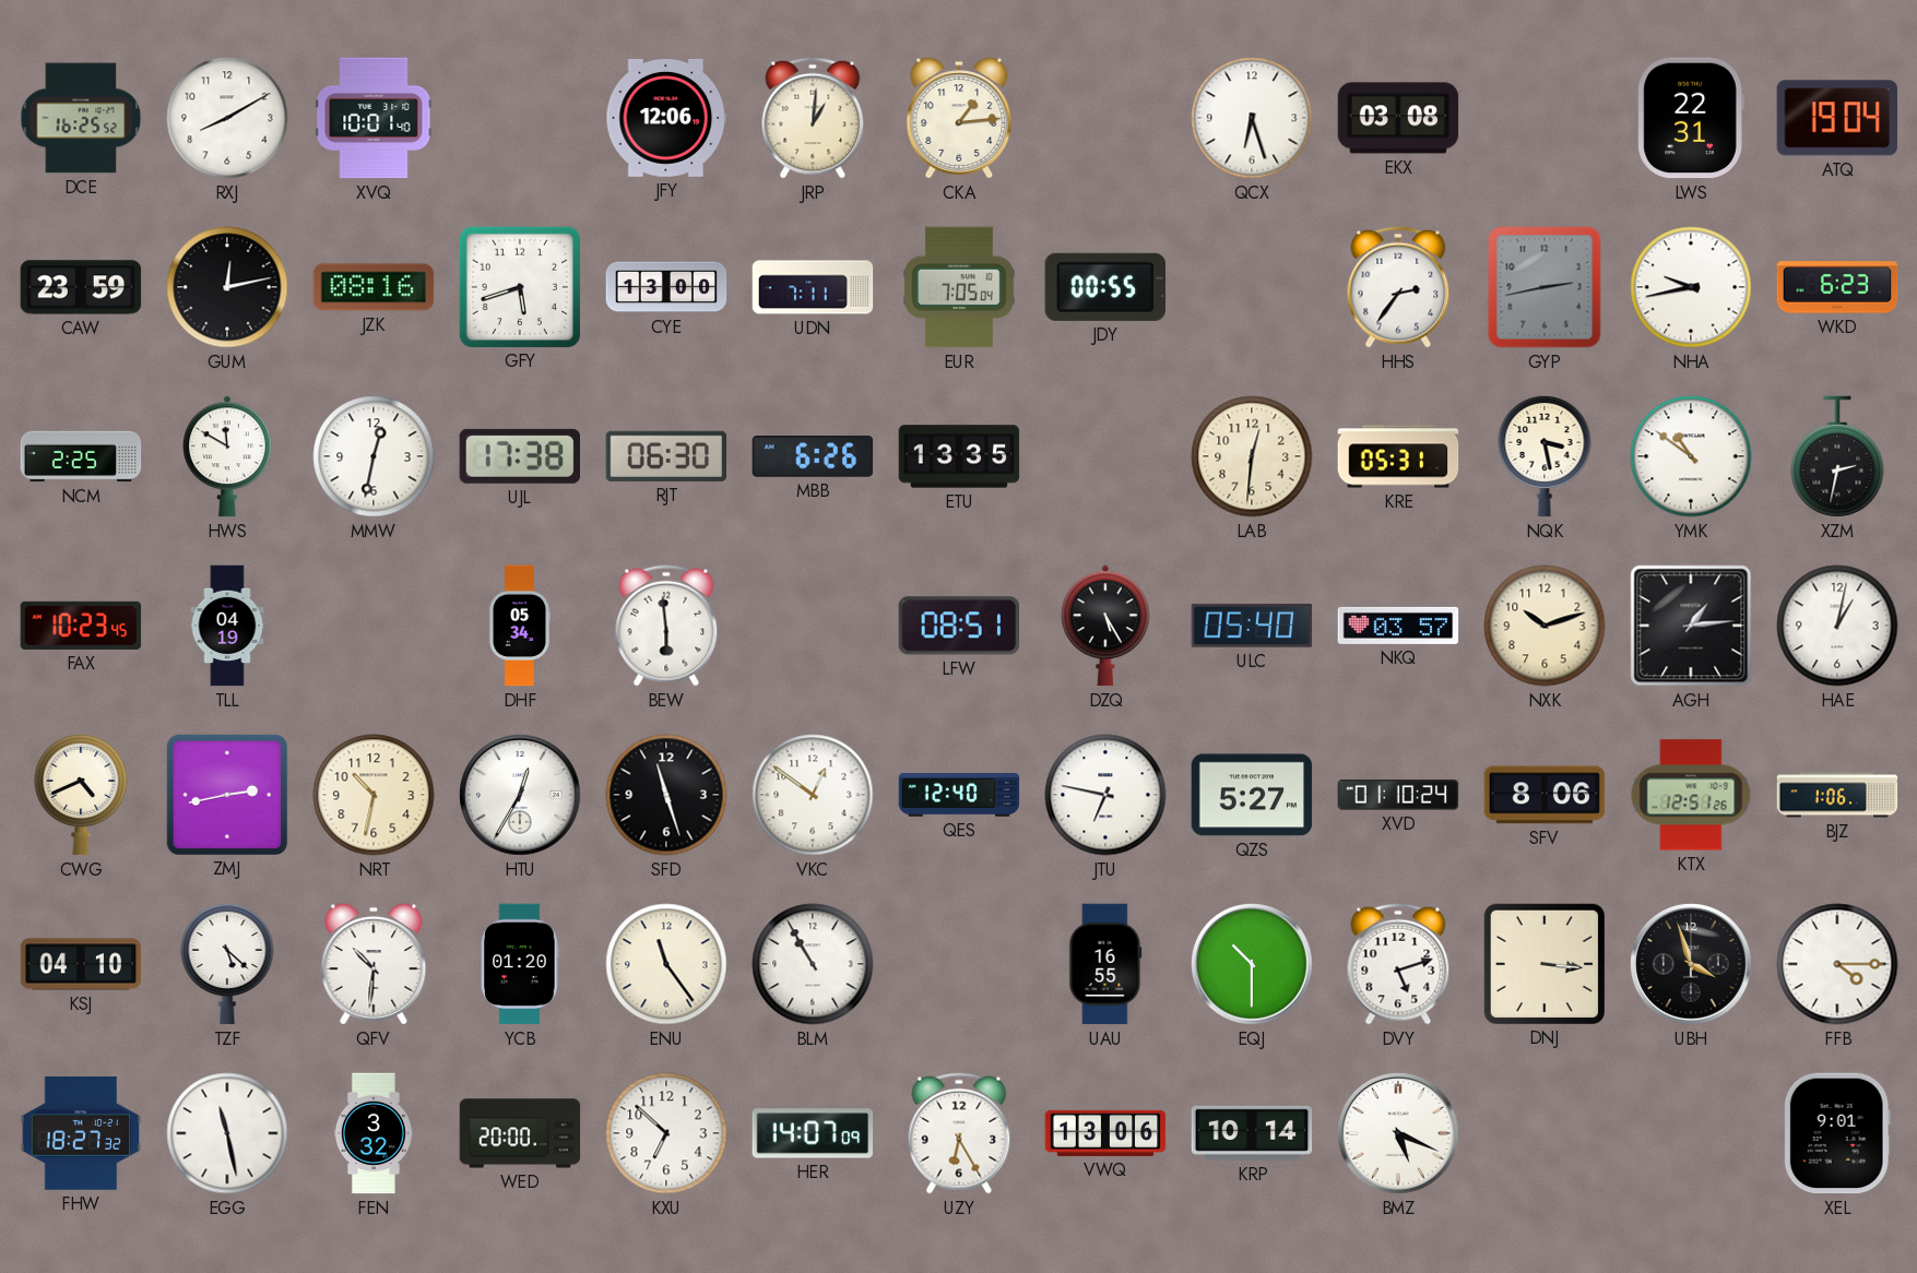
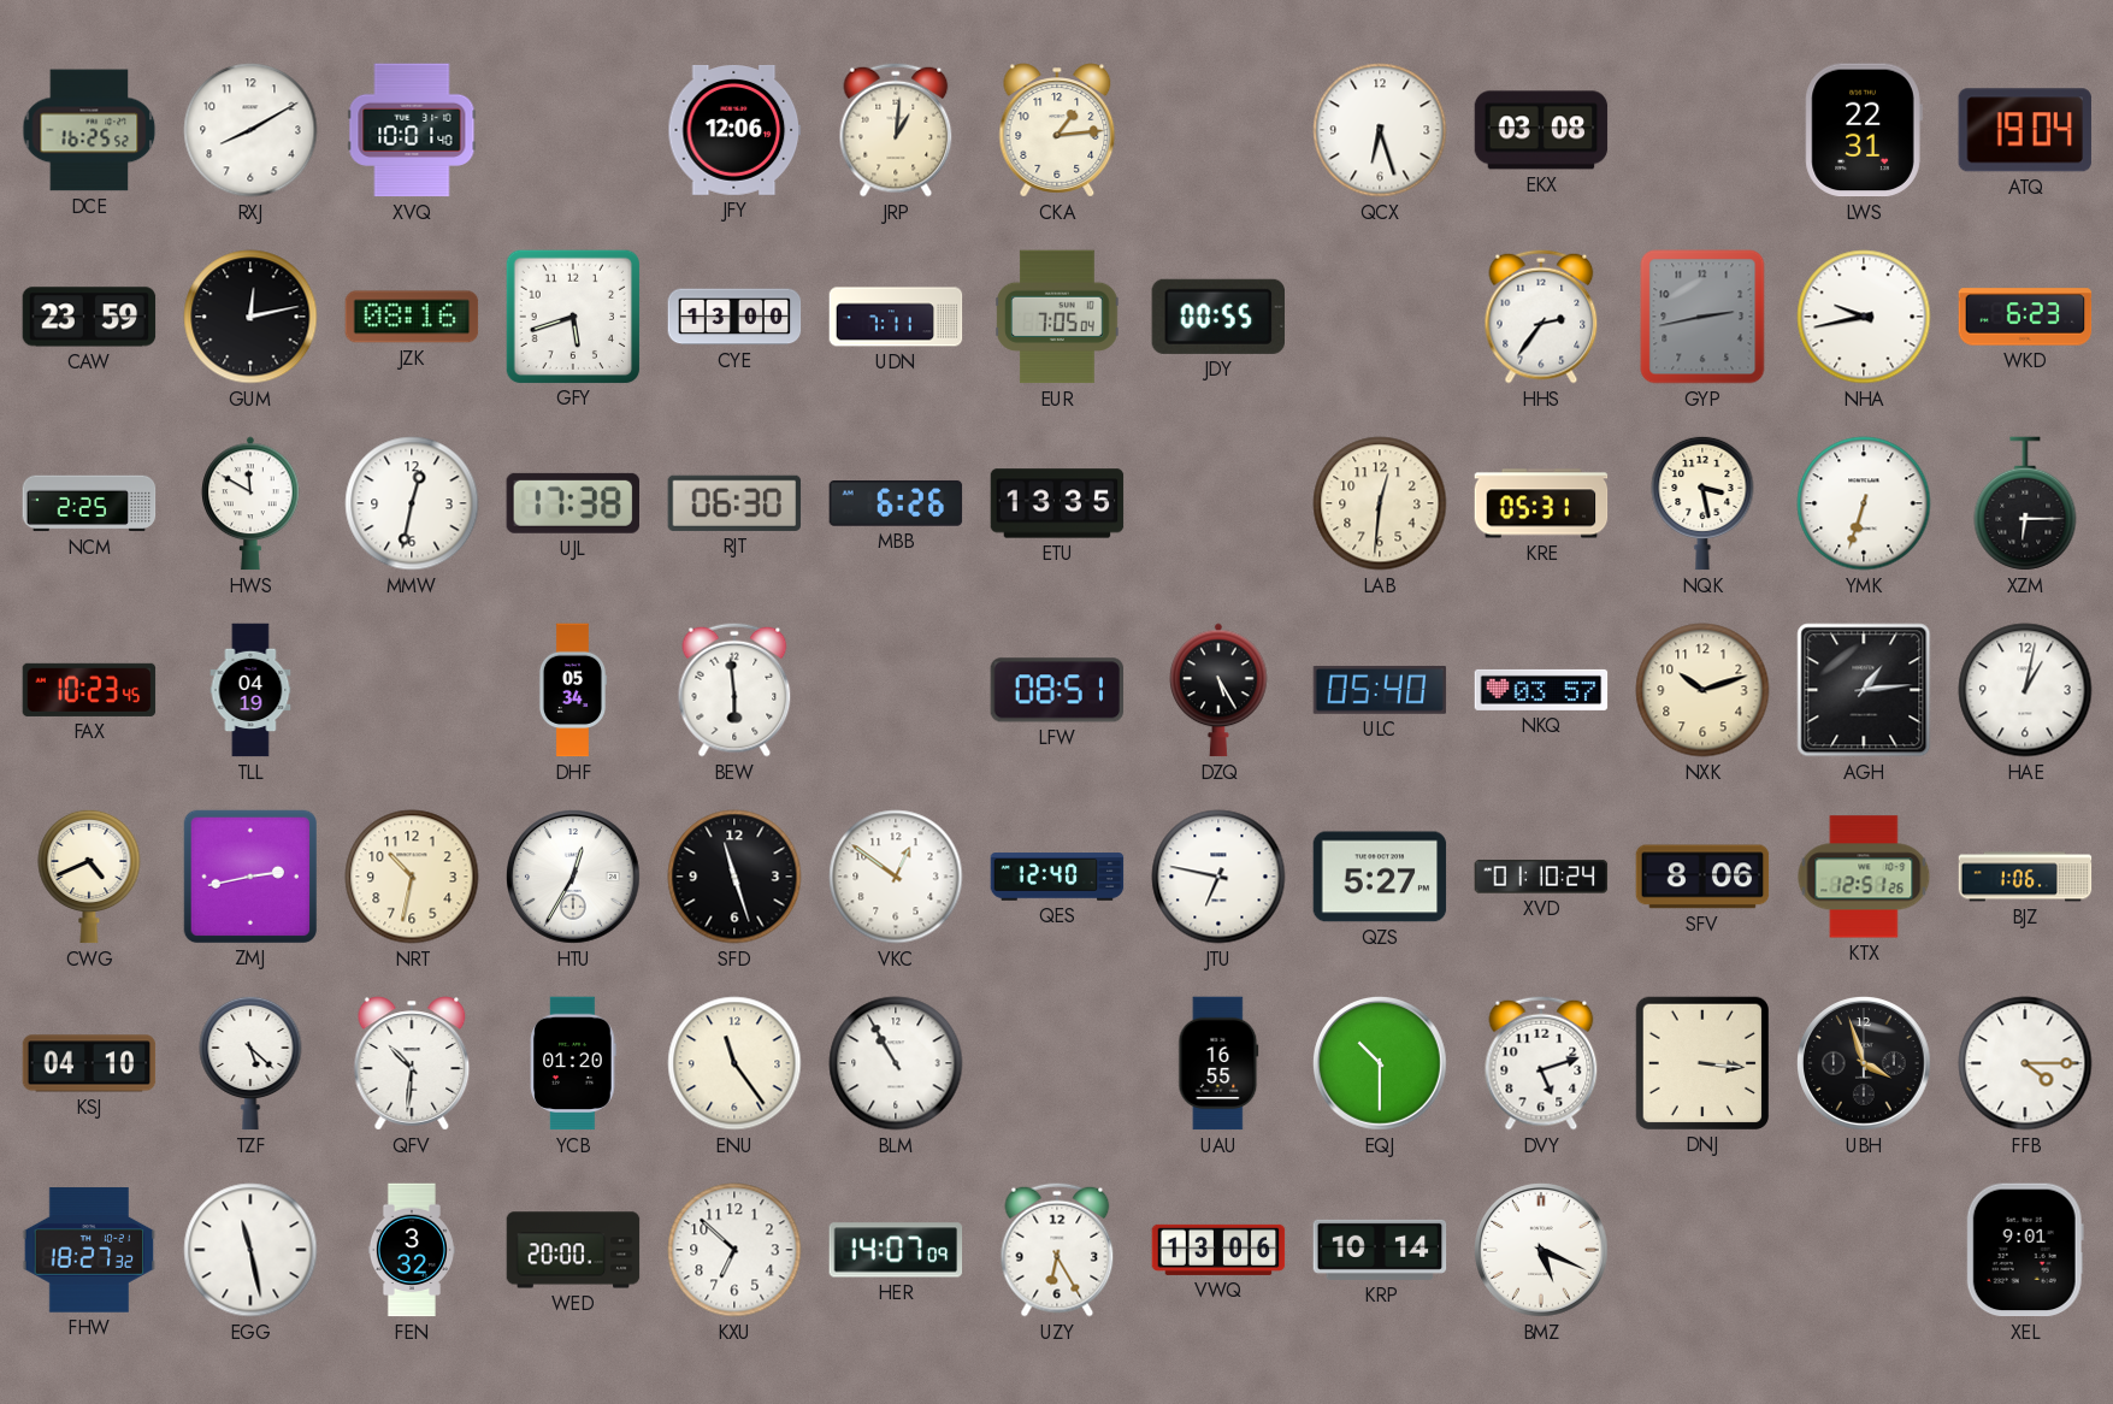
YMK: 10:51 -> 6:33
XZM: 2:32 -> 6:15
